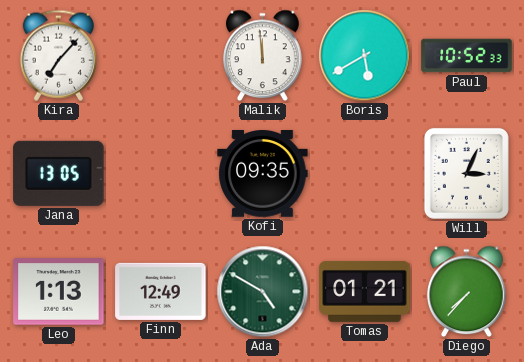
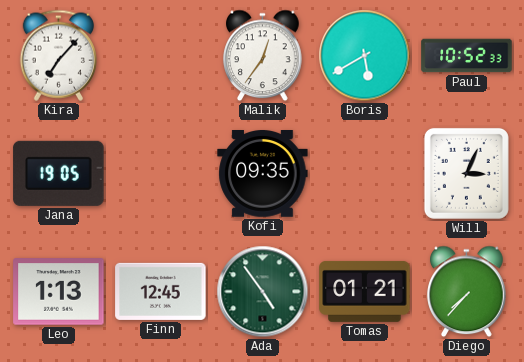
Malik: 11:59 -> 12:36
Jana: 13:05 -> 19:05
Finn: 12:49 -> 12:45
Ada: 4:50 -> 4:54
